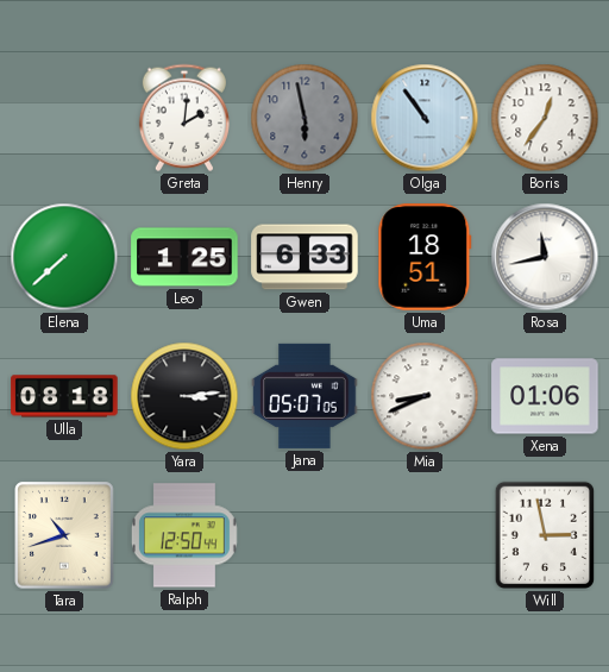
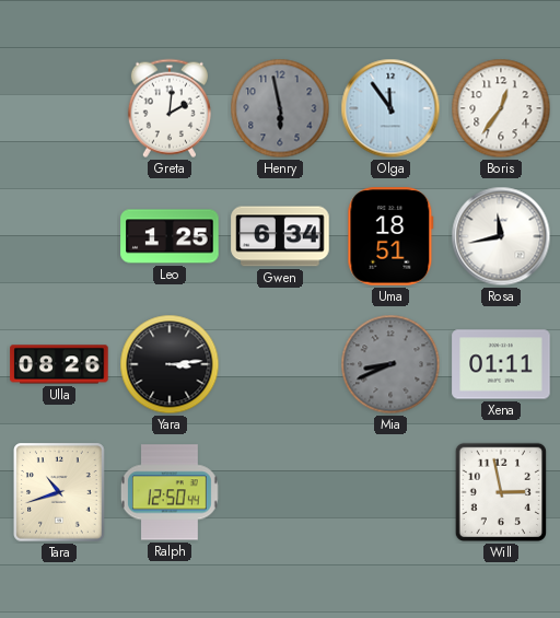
Olga: 10:54 -> 11:54
Elena: 7:38 -> none
Gwen: 6:33 -> 6:34
Ulla: 08:18 -> 08:26
Jana: 05:07 -> none
Mia dial: white -> grey
Xena: 01:06 -> 01:11
